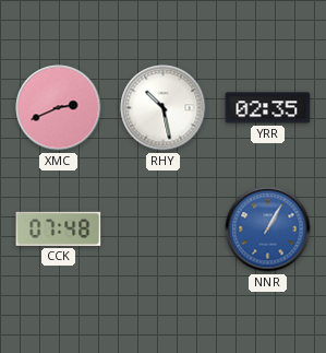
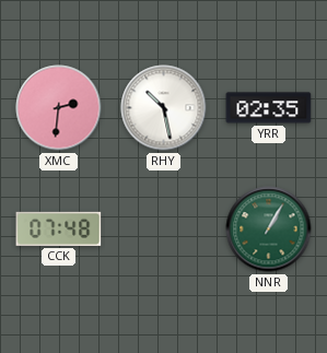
XMC: 2:41 -> 2:31
NNR dial: blue -> green
